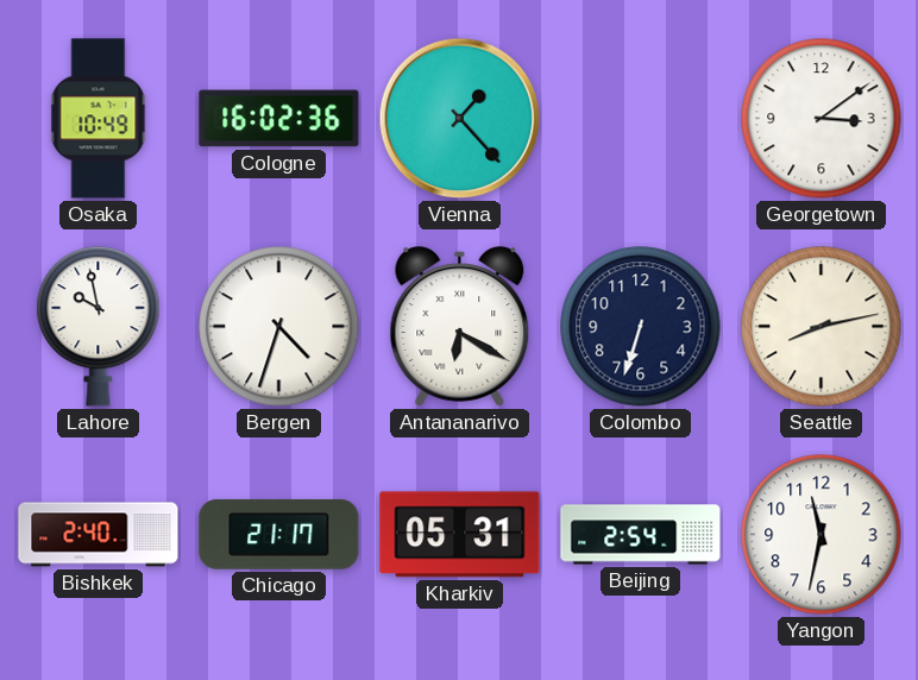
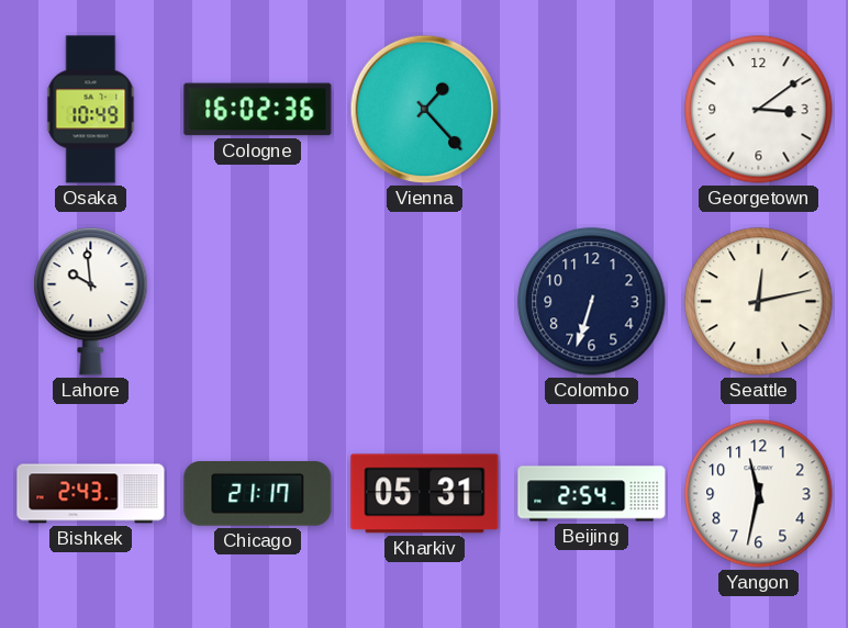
Lahore: 9:58 -> 9:59
Bergen: 4:33 -> none
Antananarivo: 6:20 -> none
Seattle: 8:13 -> 12:13
Bishkek: 2:40 -> 2:43
